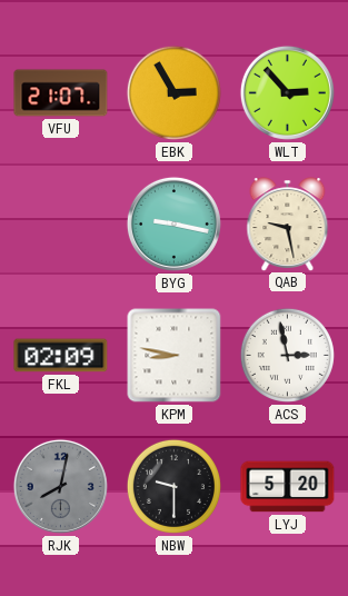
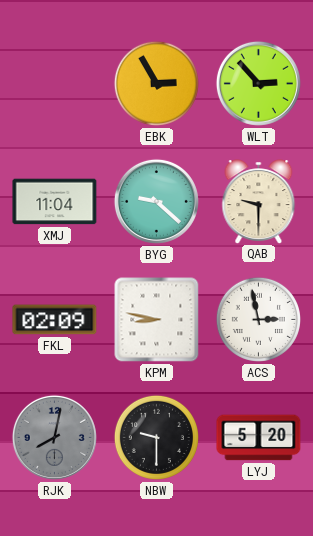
VFU: 21:07 -> none
XMJ: none -> 11:04
BYG: 9:17 -> 9:22
QAB: 9:28 -> 9:30
